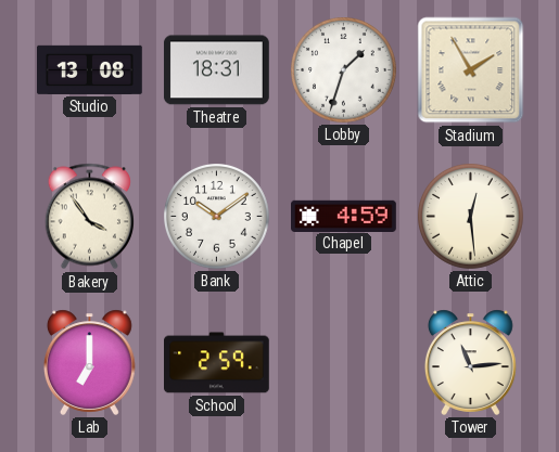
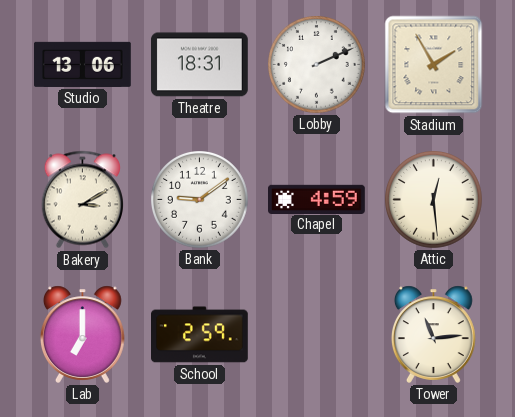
Studio: 13:08 -> 13:06
Lobby: 1:33 -> 2:11
Bakery: 3:54 -> 3:10
Bank: 10:09 -> 9:09
